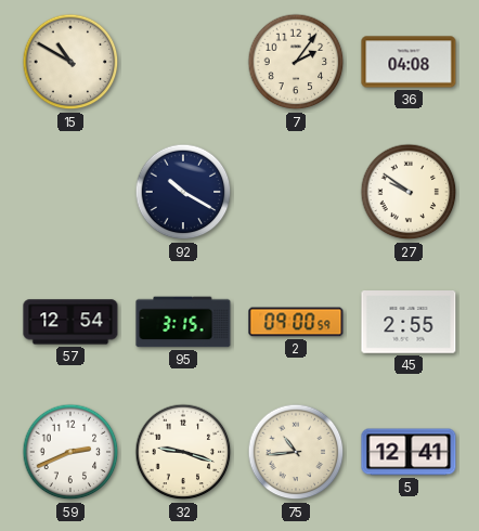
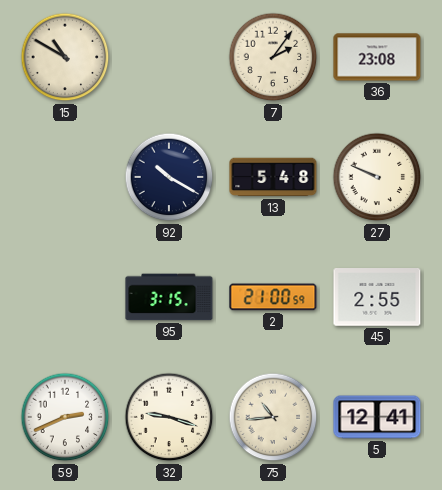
36: 04:08 -> 23:08
13: none -> 5:48
27: 9:51 -> 9:49
57: 12:54 -> none
2: 09:00 -> 21:00
